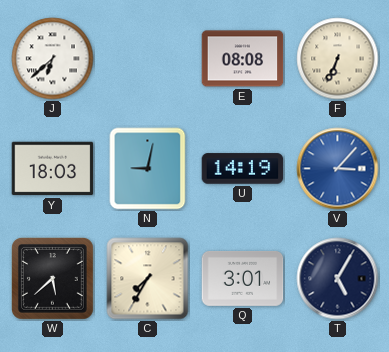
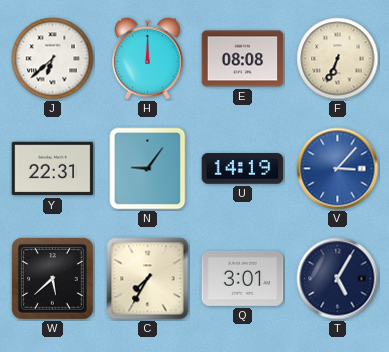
H: none -> 12:00
Y: 18:03 -> 22:31
N: 9:02 -> 9:06
